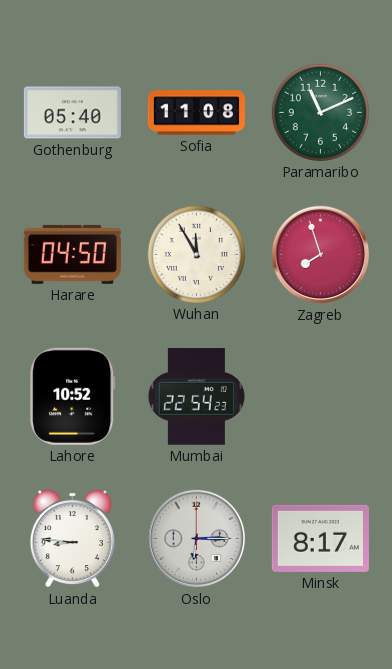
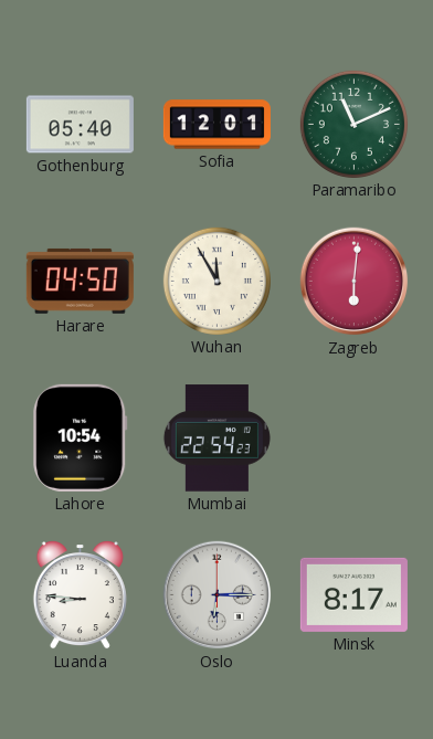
Sofia: 11:08 -> 12:01
Zagreb: 7:57 -> 6:01
Lahore: 10:52 -> 10:54
